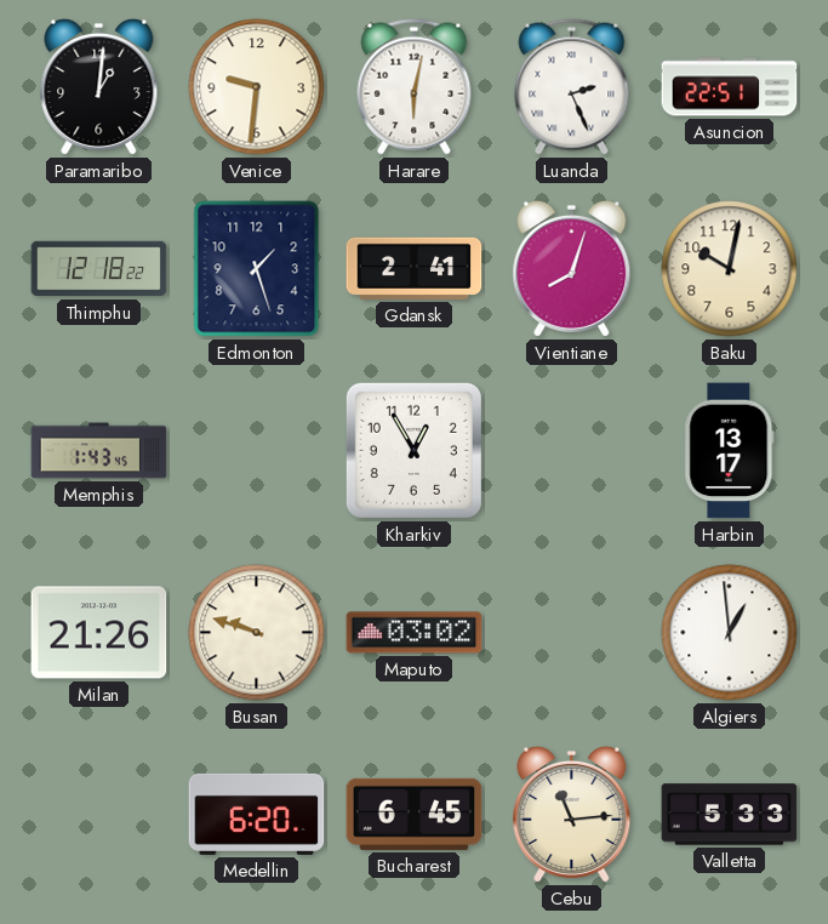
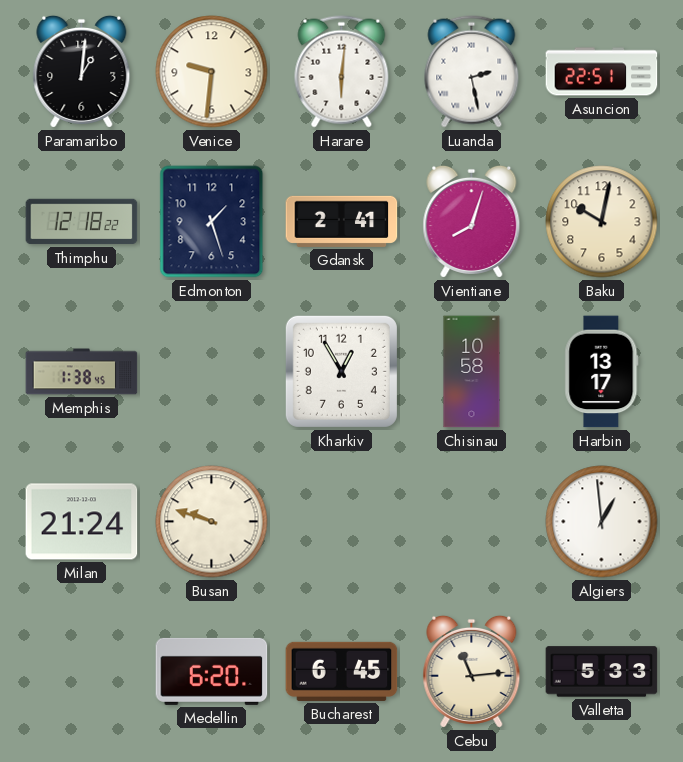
Harare: 6:02 -> 6:01
Luanda: 2:26 -> 2:28
Memphis: 1:43 -> 1:38
Chisinau: none -> 10:58
Milan: 21:26 -> 21:24
Maputo: 03:02 -> none
